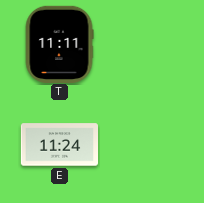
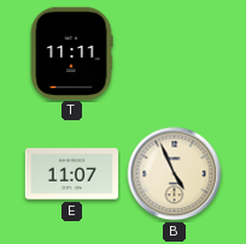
E: 11:24 -> 11:07
B: none -> 4:56
